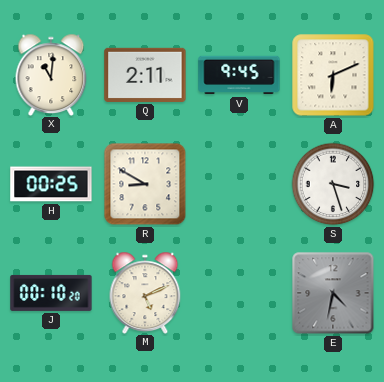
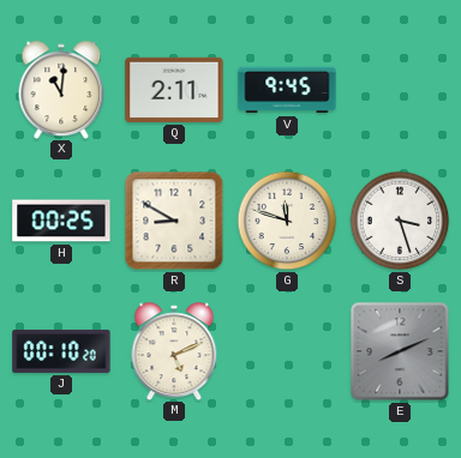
A: 6:11 -> none
G: none -> 11:48
E: 4:32 -> 8:11
